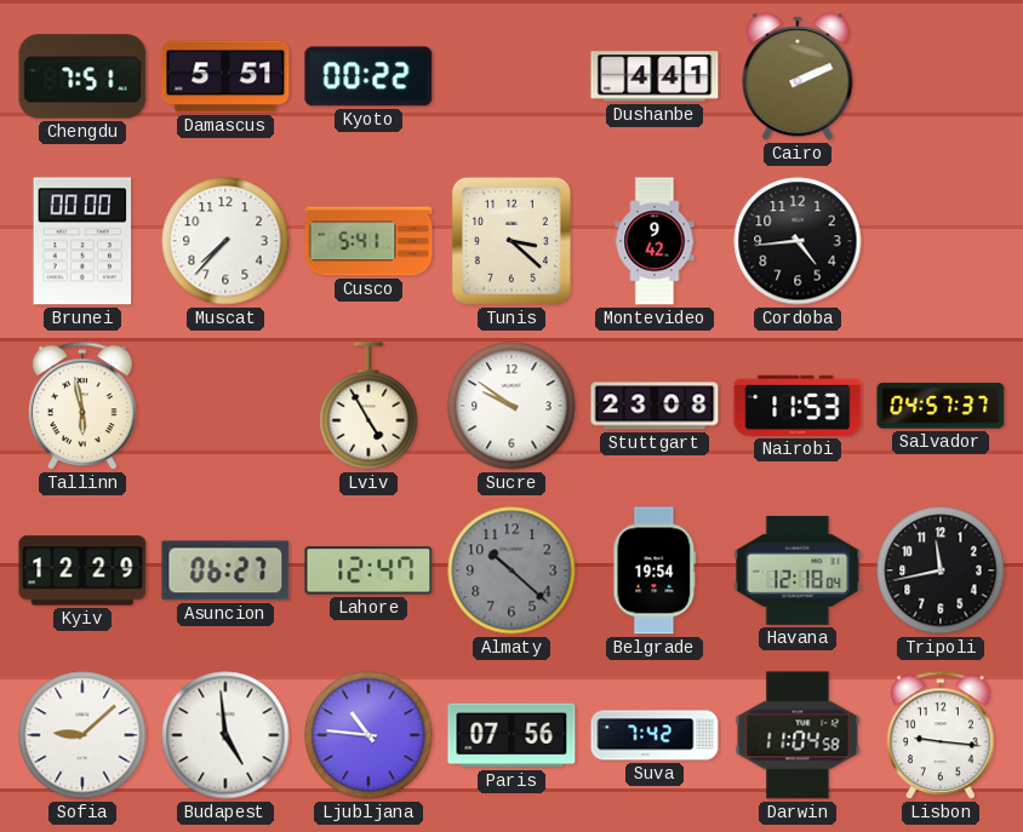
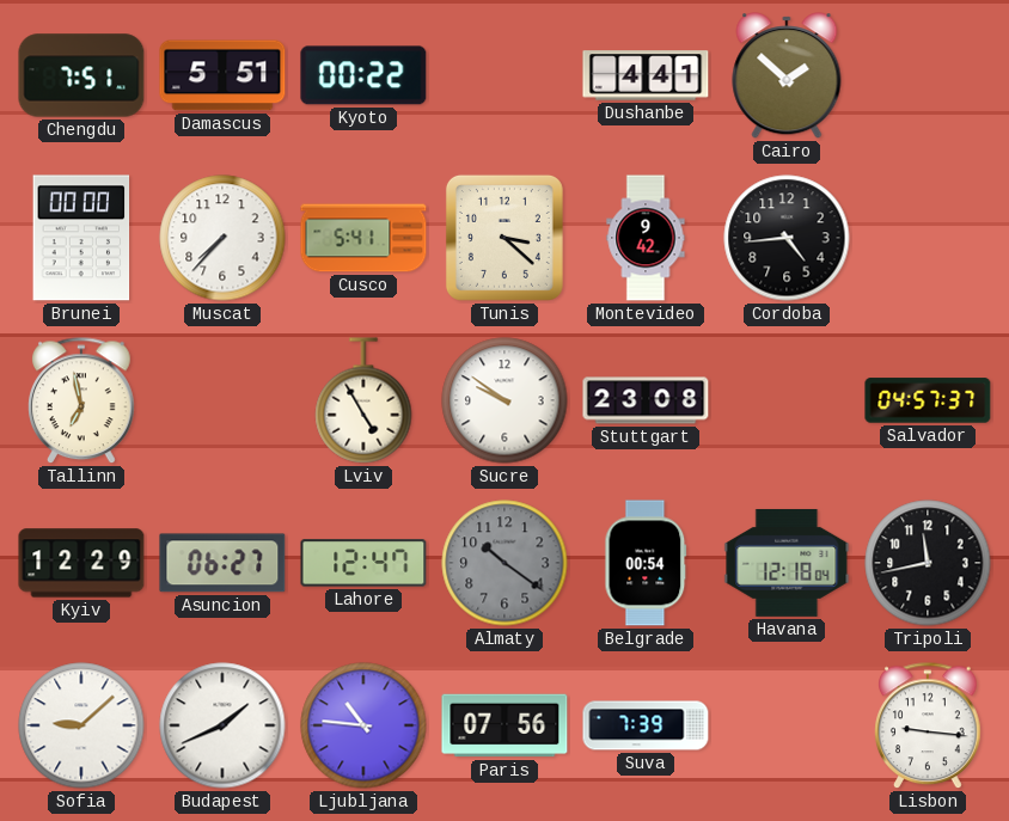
Cairo: 2:11 -> 1:52
Tallinn: 5:58 -> 6:58
Nairobi: 11:53 -> none
Almaty: 10:22 -> 10:21
Belgrade: 19:54 -> 00:54
Budapest: 4:59 -> 1:41
Suva: 7:42 -> 7:39
Darwin: 11:04 -> none
